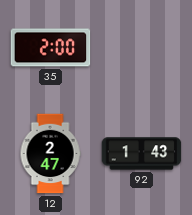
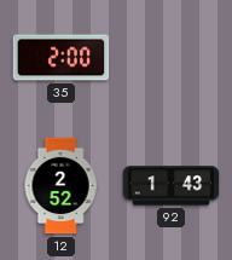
12: 2:47 -> 2:52
